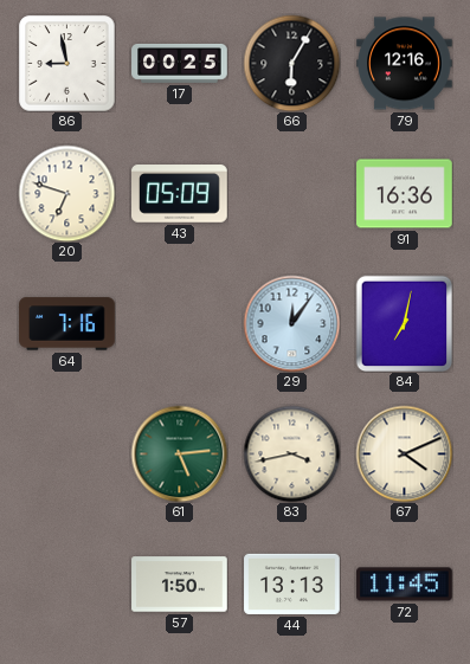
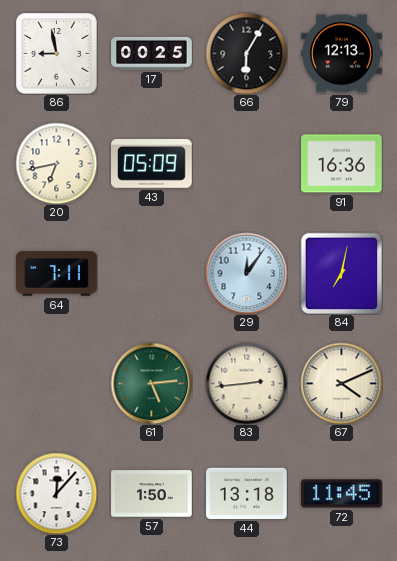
79: 12:16 -> 12:13
20: 6:48 -> 6:43
64: 7:16 -> 7:11
83: 3:43 -> 2:44
73: none -> 12:07
44: 13:13 -> 13:18
